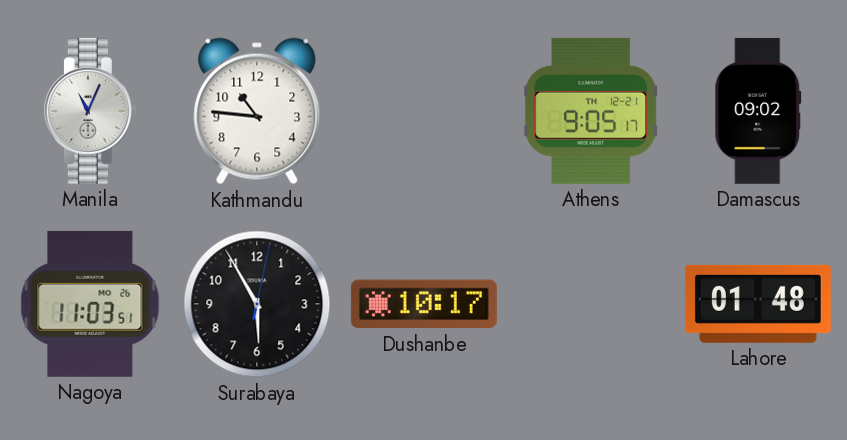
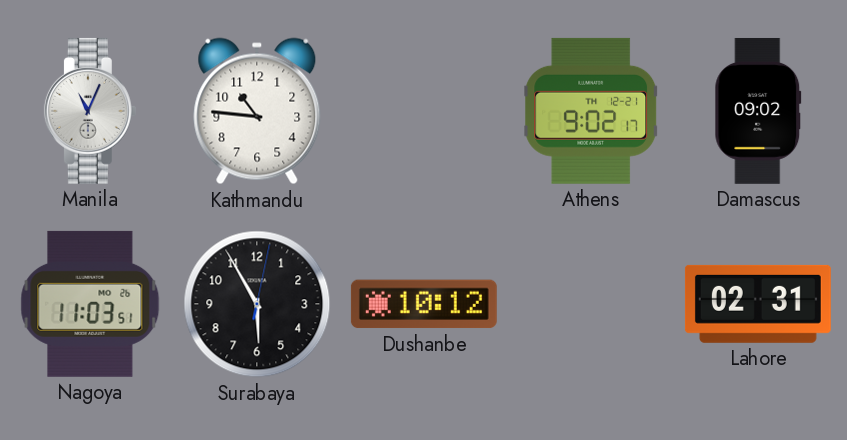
Athens: 9:05 -> 9:02
Dushanbe: 10:17 -> 10:12
Lahore: 01:48 -> 02:31
